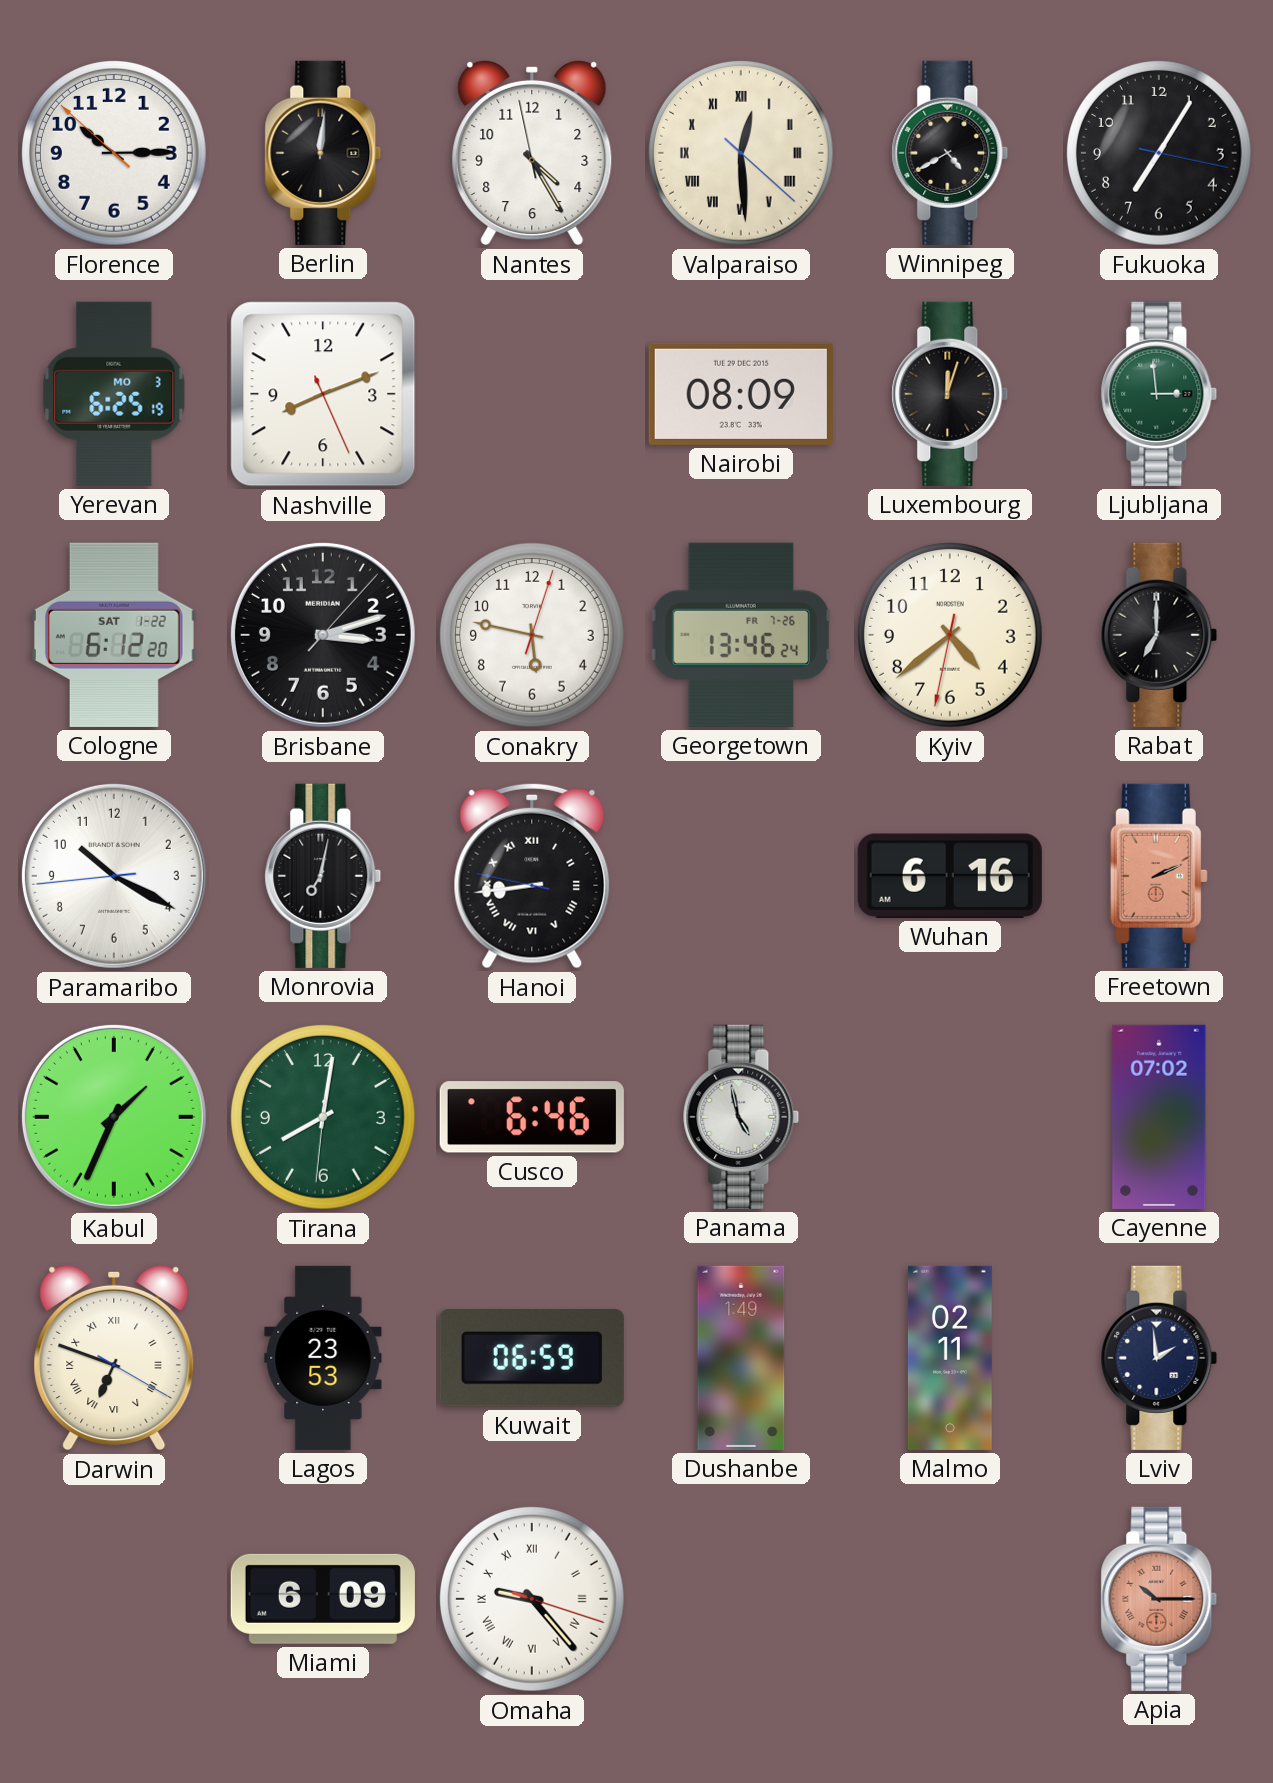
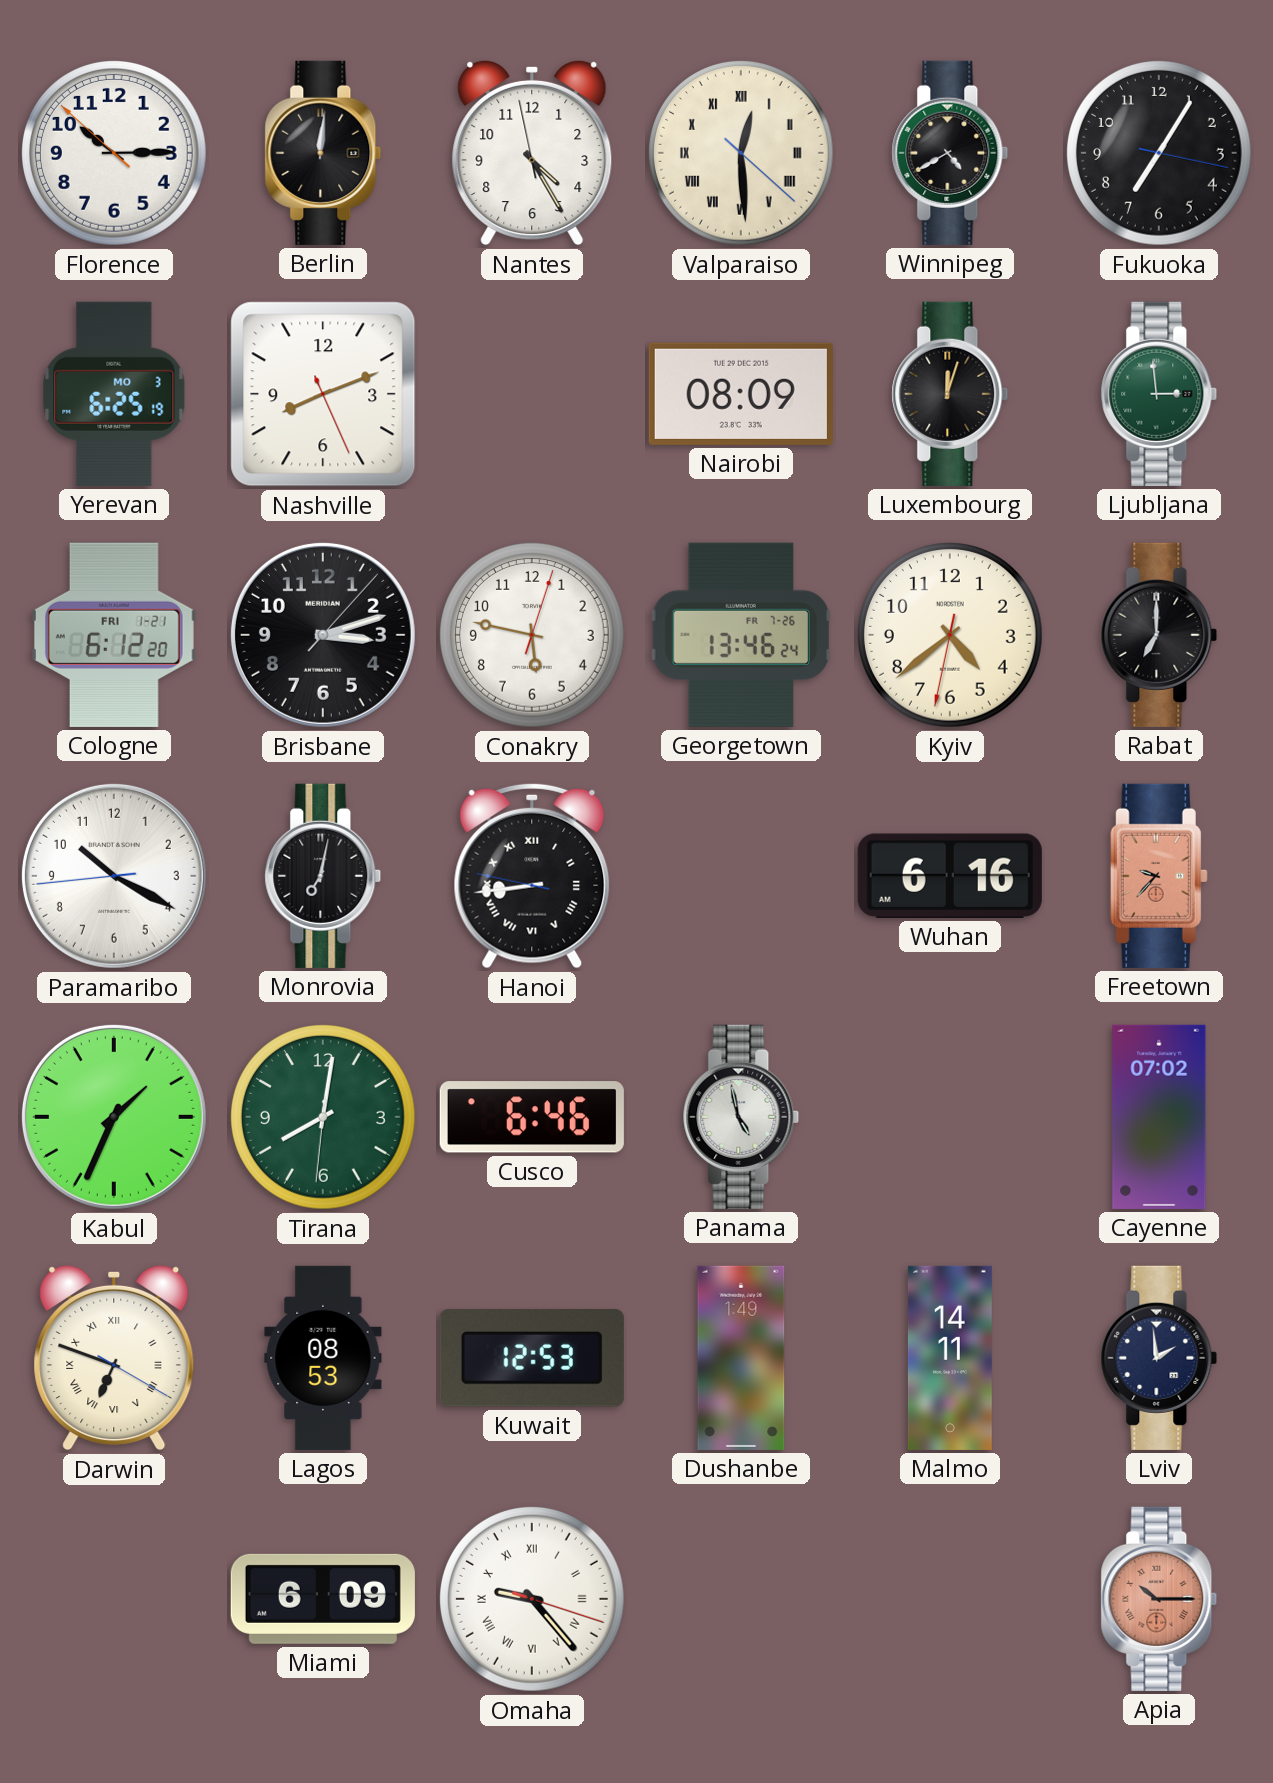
Cologne date: SAT 1-22 -> FRI 1-21
Freetown: 2:11 -> 9:37
Lagos: 23:53 -> 08:53
Kuwait: 06:59 -> 12:53
Malmo: 02:11 -> 14:11
